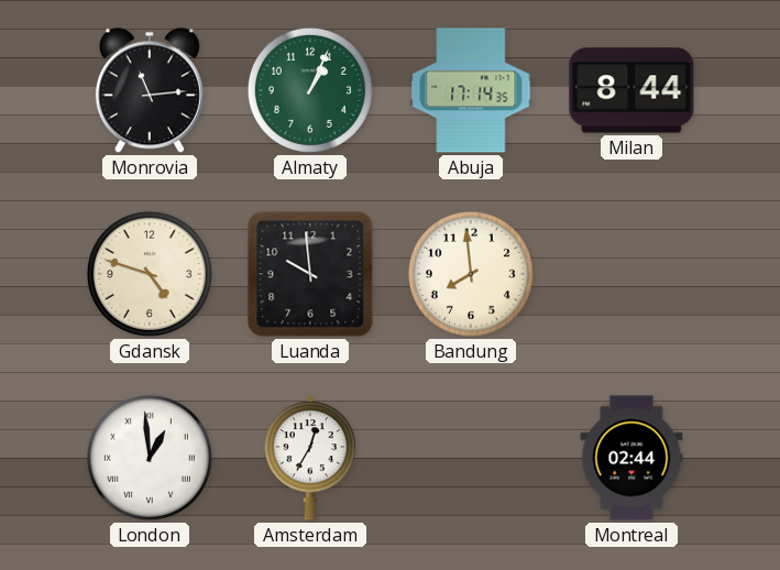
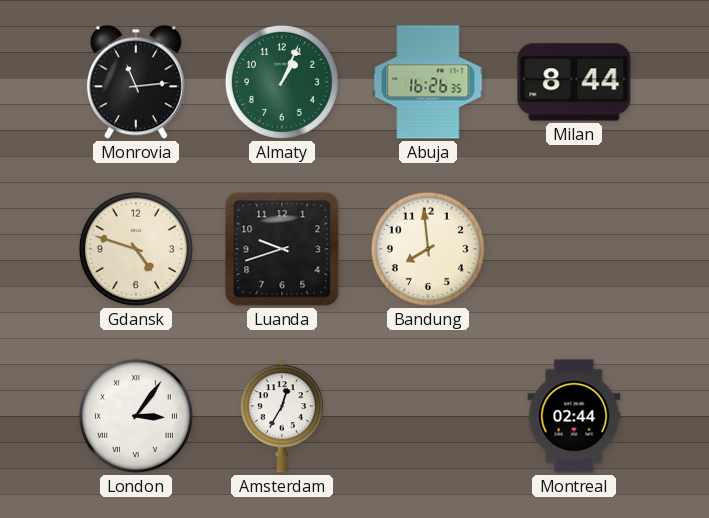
Abuja: 17:14 -> 16:26
Luanda: 9:59 -> 9:42
London: 12:59 -> 3:06
